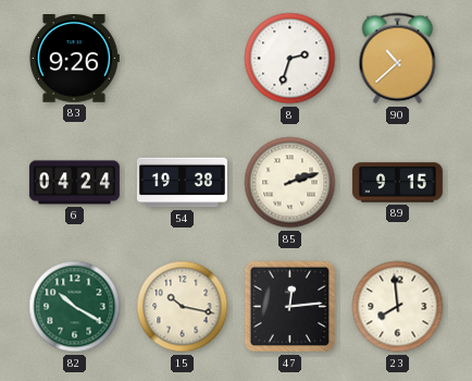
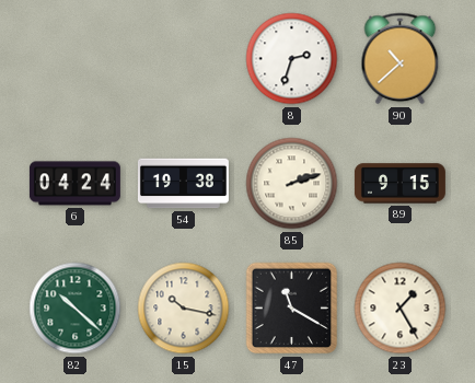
83: 9:26 -> none
82: 10:20 -> 10:22
47: 12:14 -> 11:20
23: 7:59 -> 1:25
